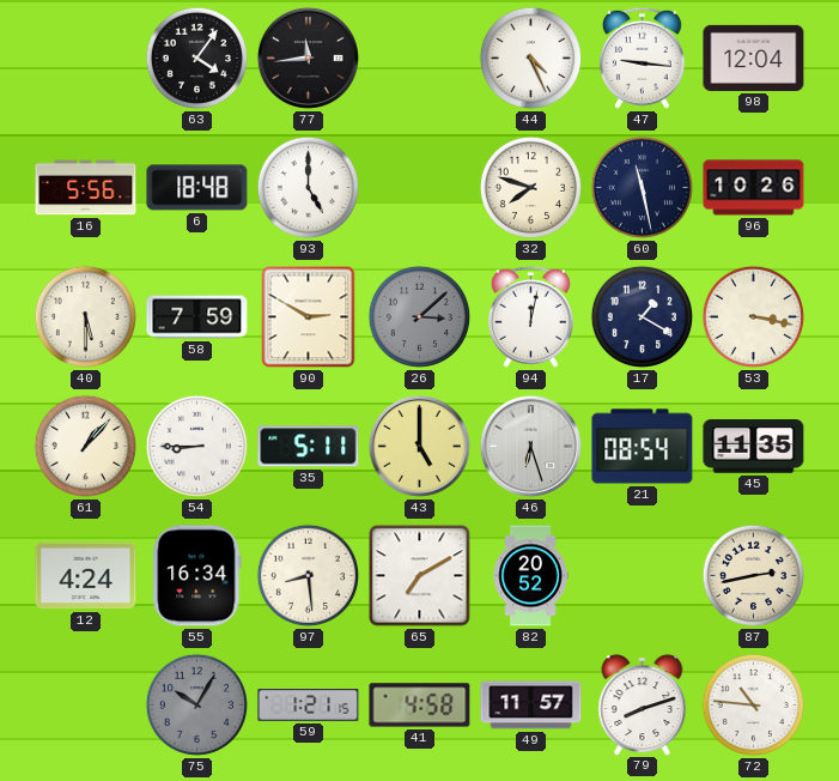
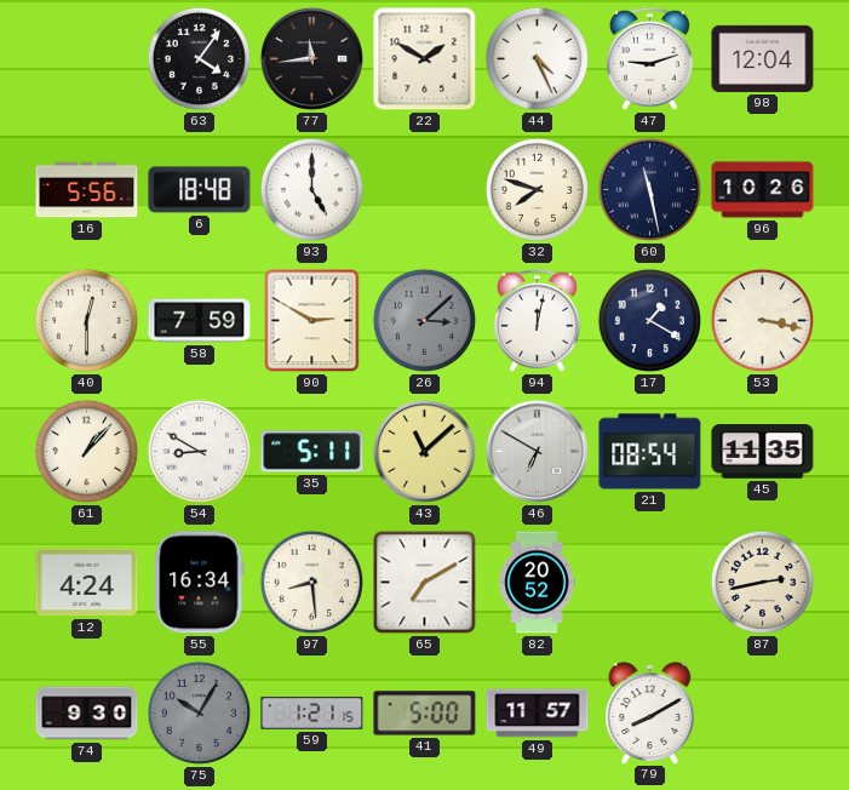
22: none -> 1:50
47: 9:16 -> 9:12
40: 5:30 -> 12:30
54: 8:45 -> 8:50
43: 5:00 -> 11:08
46: 6:27 -> 6:50
74: none -> 9:30
41: 4:58 -> 5:00
79: 8:12 -> 8:10
72: 10:46 -> none
